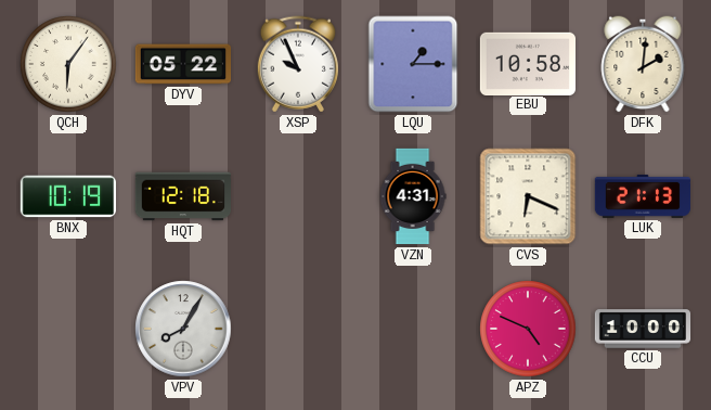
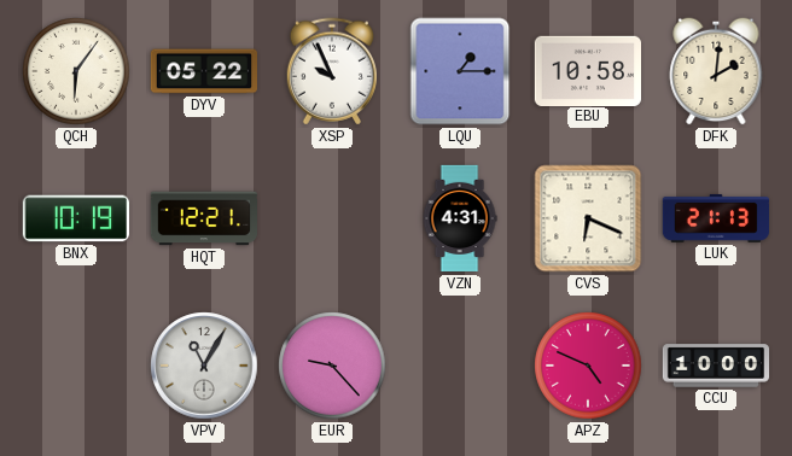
HQT: 12:18 -> 12:21
VPV: 8:05 -> 11:05
EUR: none -> 9:23
